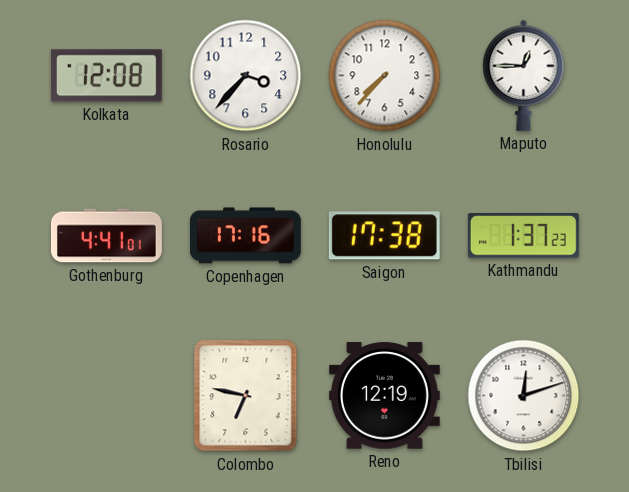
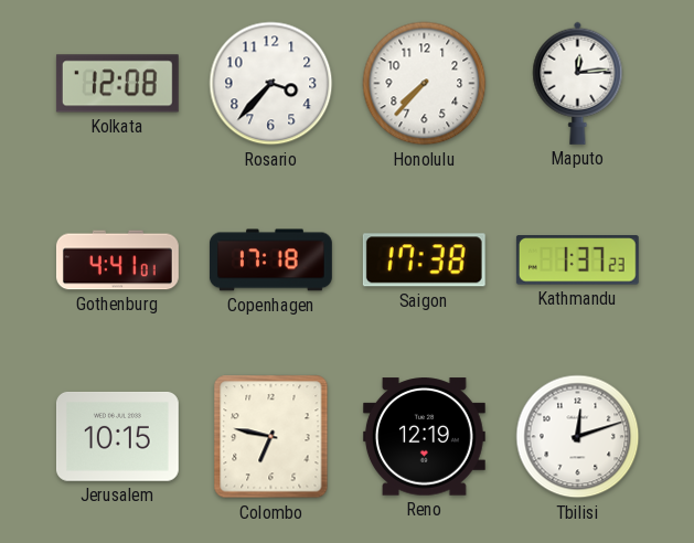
Maputo: 12:45 -> 12:14
Copenhagen: 17:16 -> 17:18
Jerusalem: none -> 10:15
